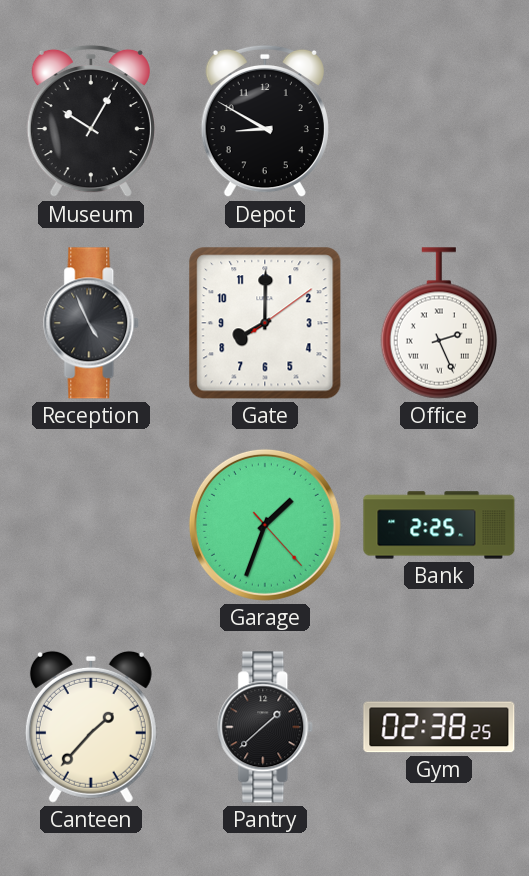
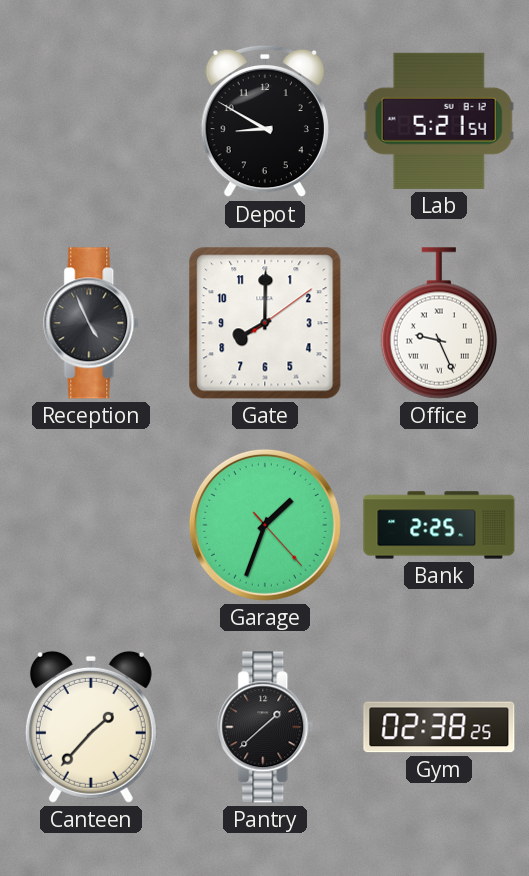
Museum: 10:05 -> none
Lab: none -> 5:21
Office: 2:26 -> 9:26
